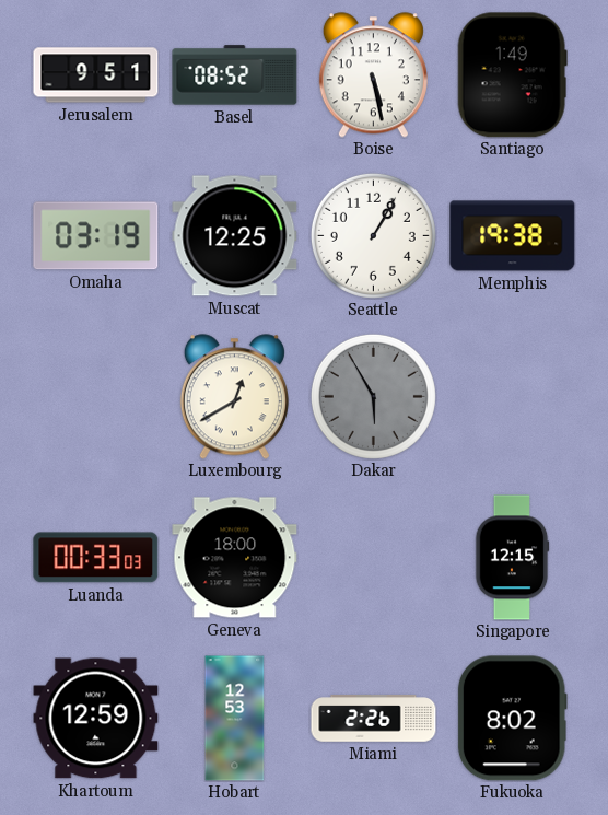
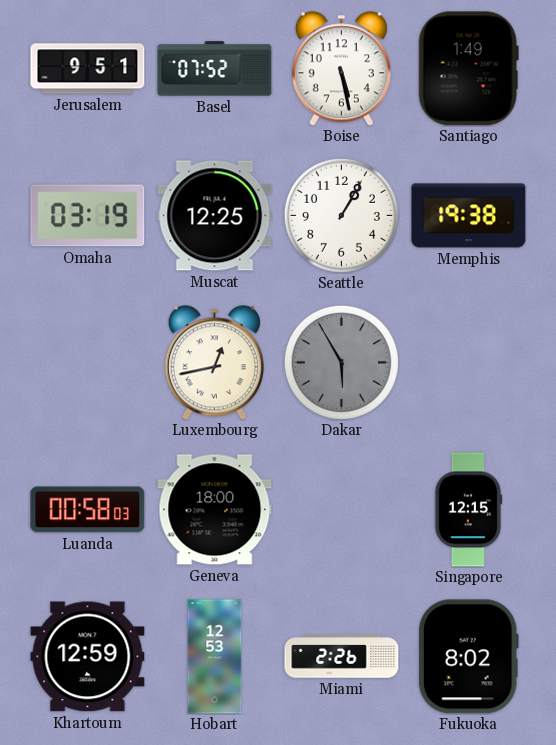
Basel: 08:52 -> 07:52
Luxembourg: 12:40 -> 12:43
Luanda: 00:33 -> 00:58
